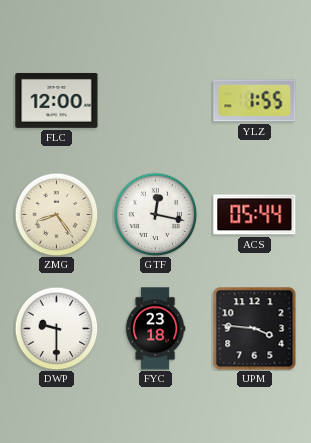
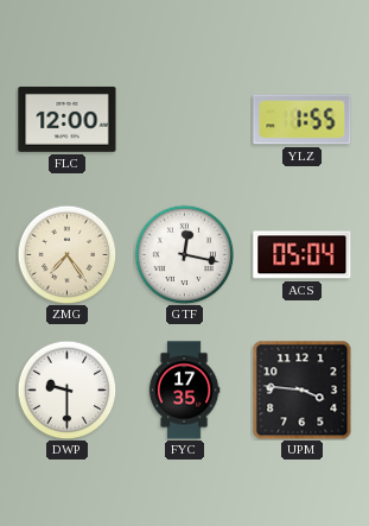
ZMG: 8:24 -> 7:24
ACS: 05:44 -> 05:04
FYC: 23:18 -> 17:35
